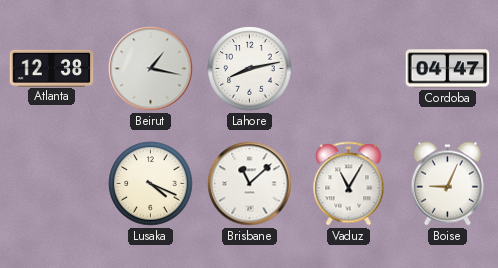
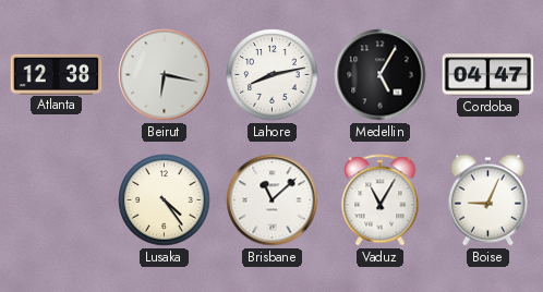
Beirut: 1:17 -> 6:17
Medellin: none -> 5:05
Lusaka: 4:19 -> 4:24
